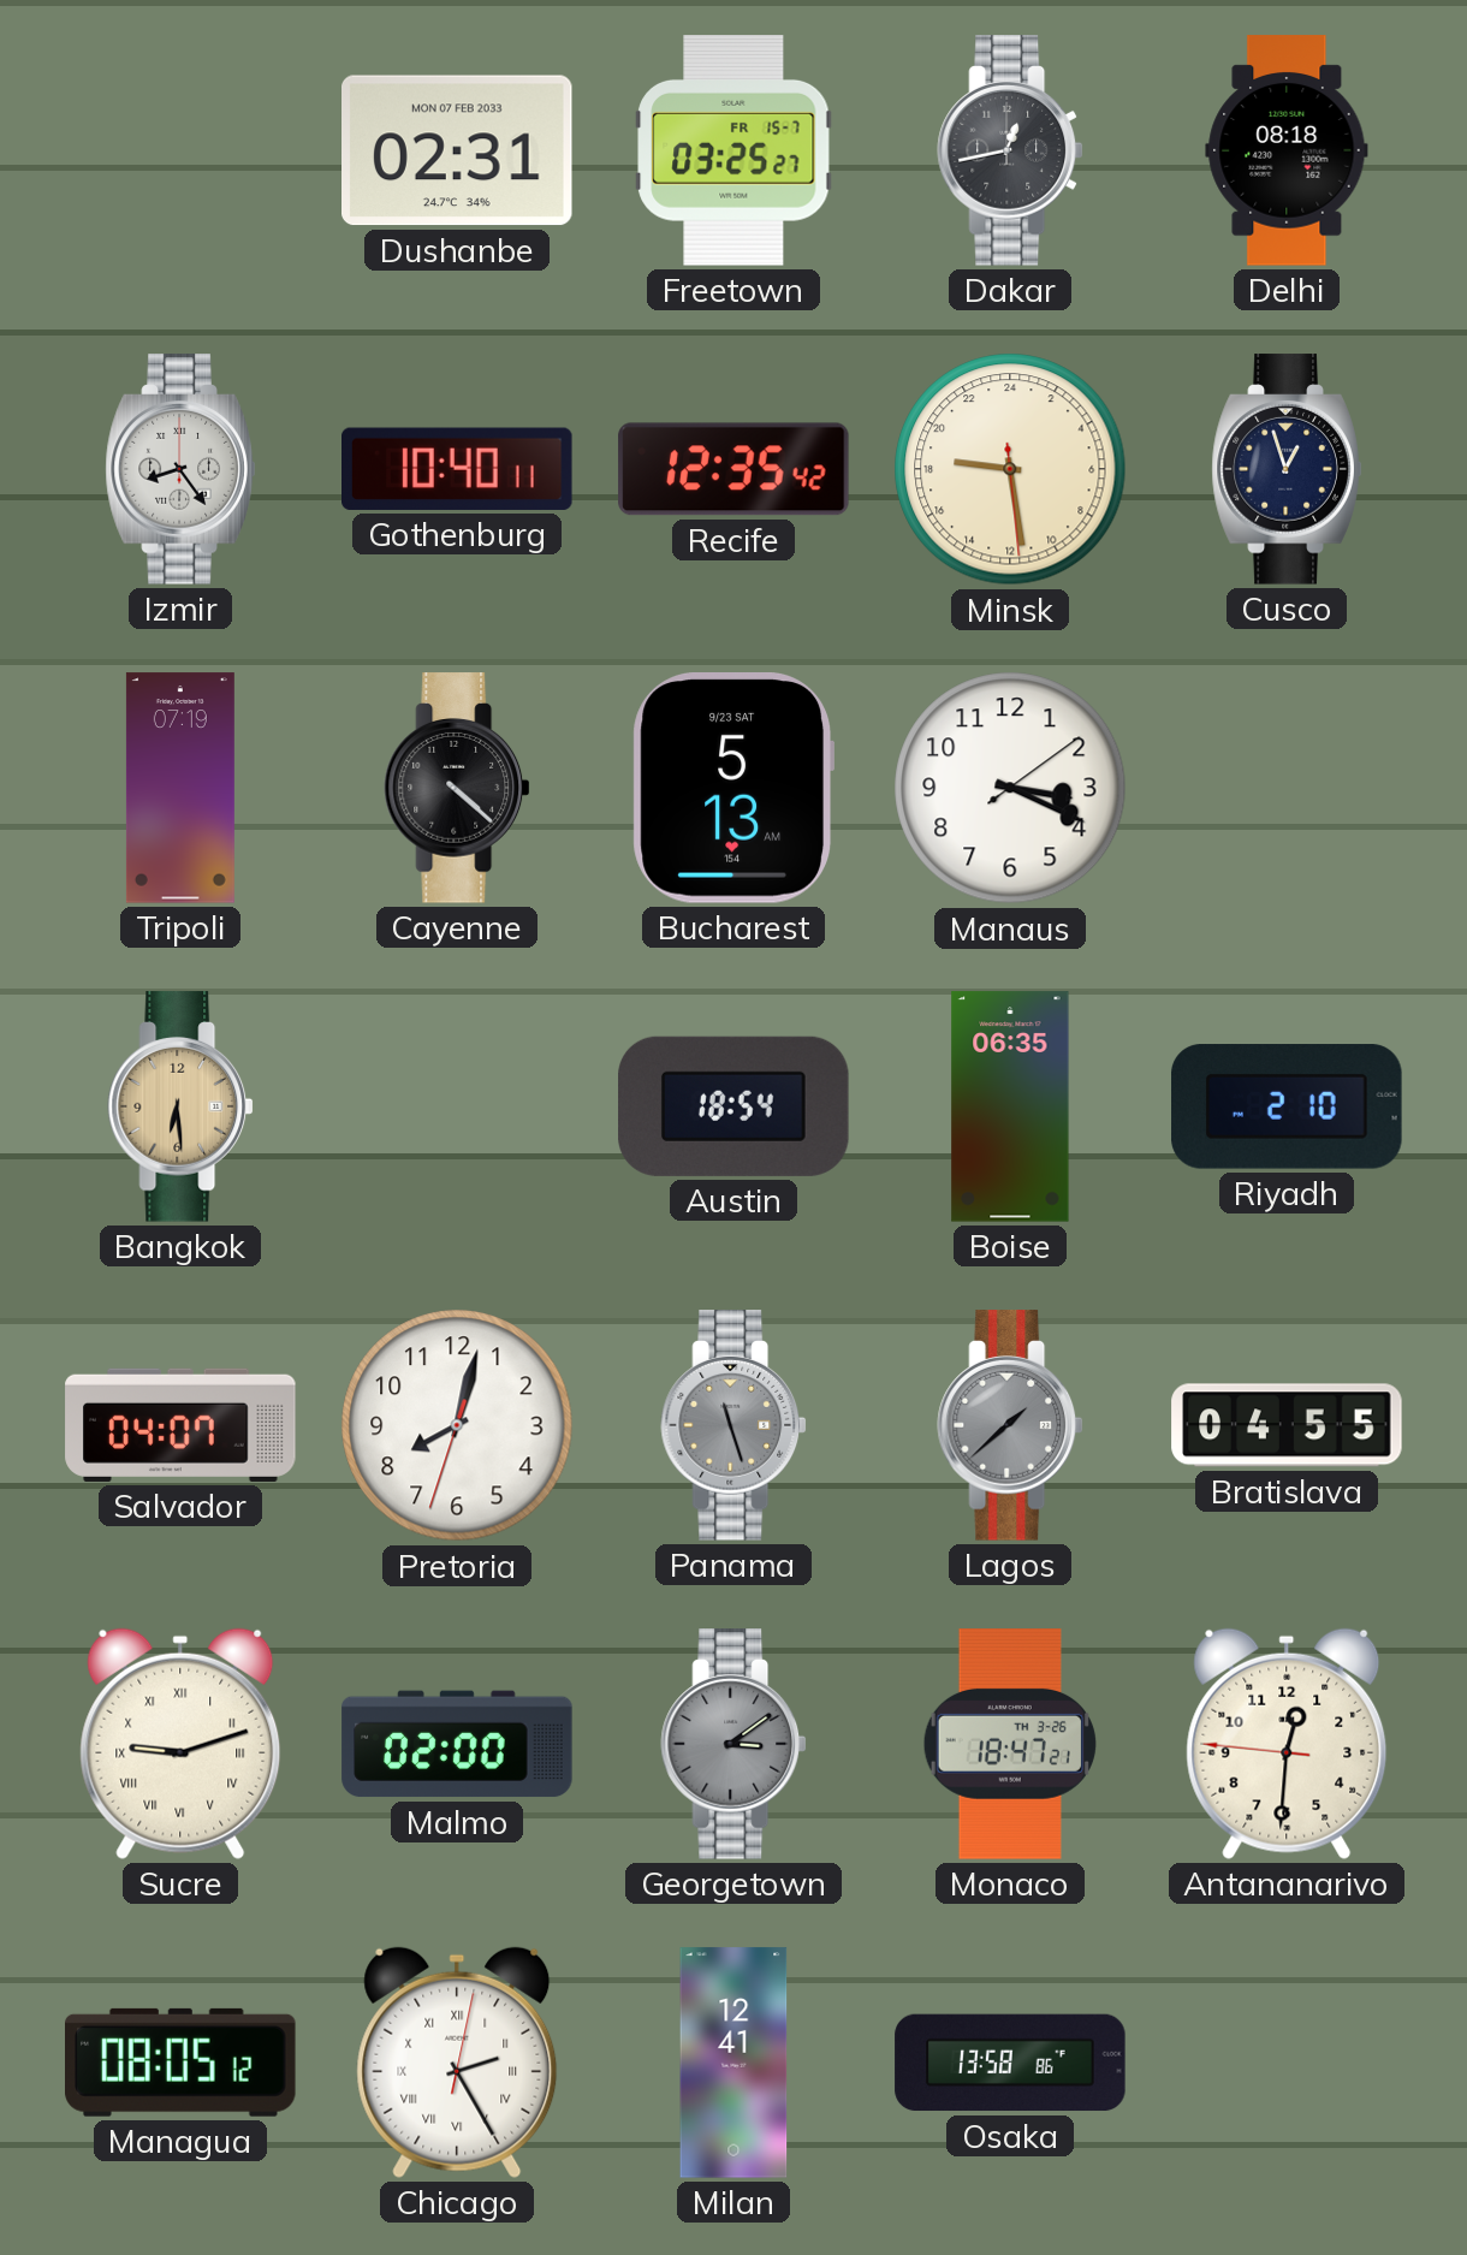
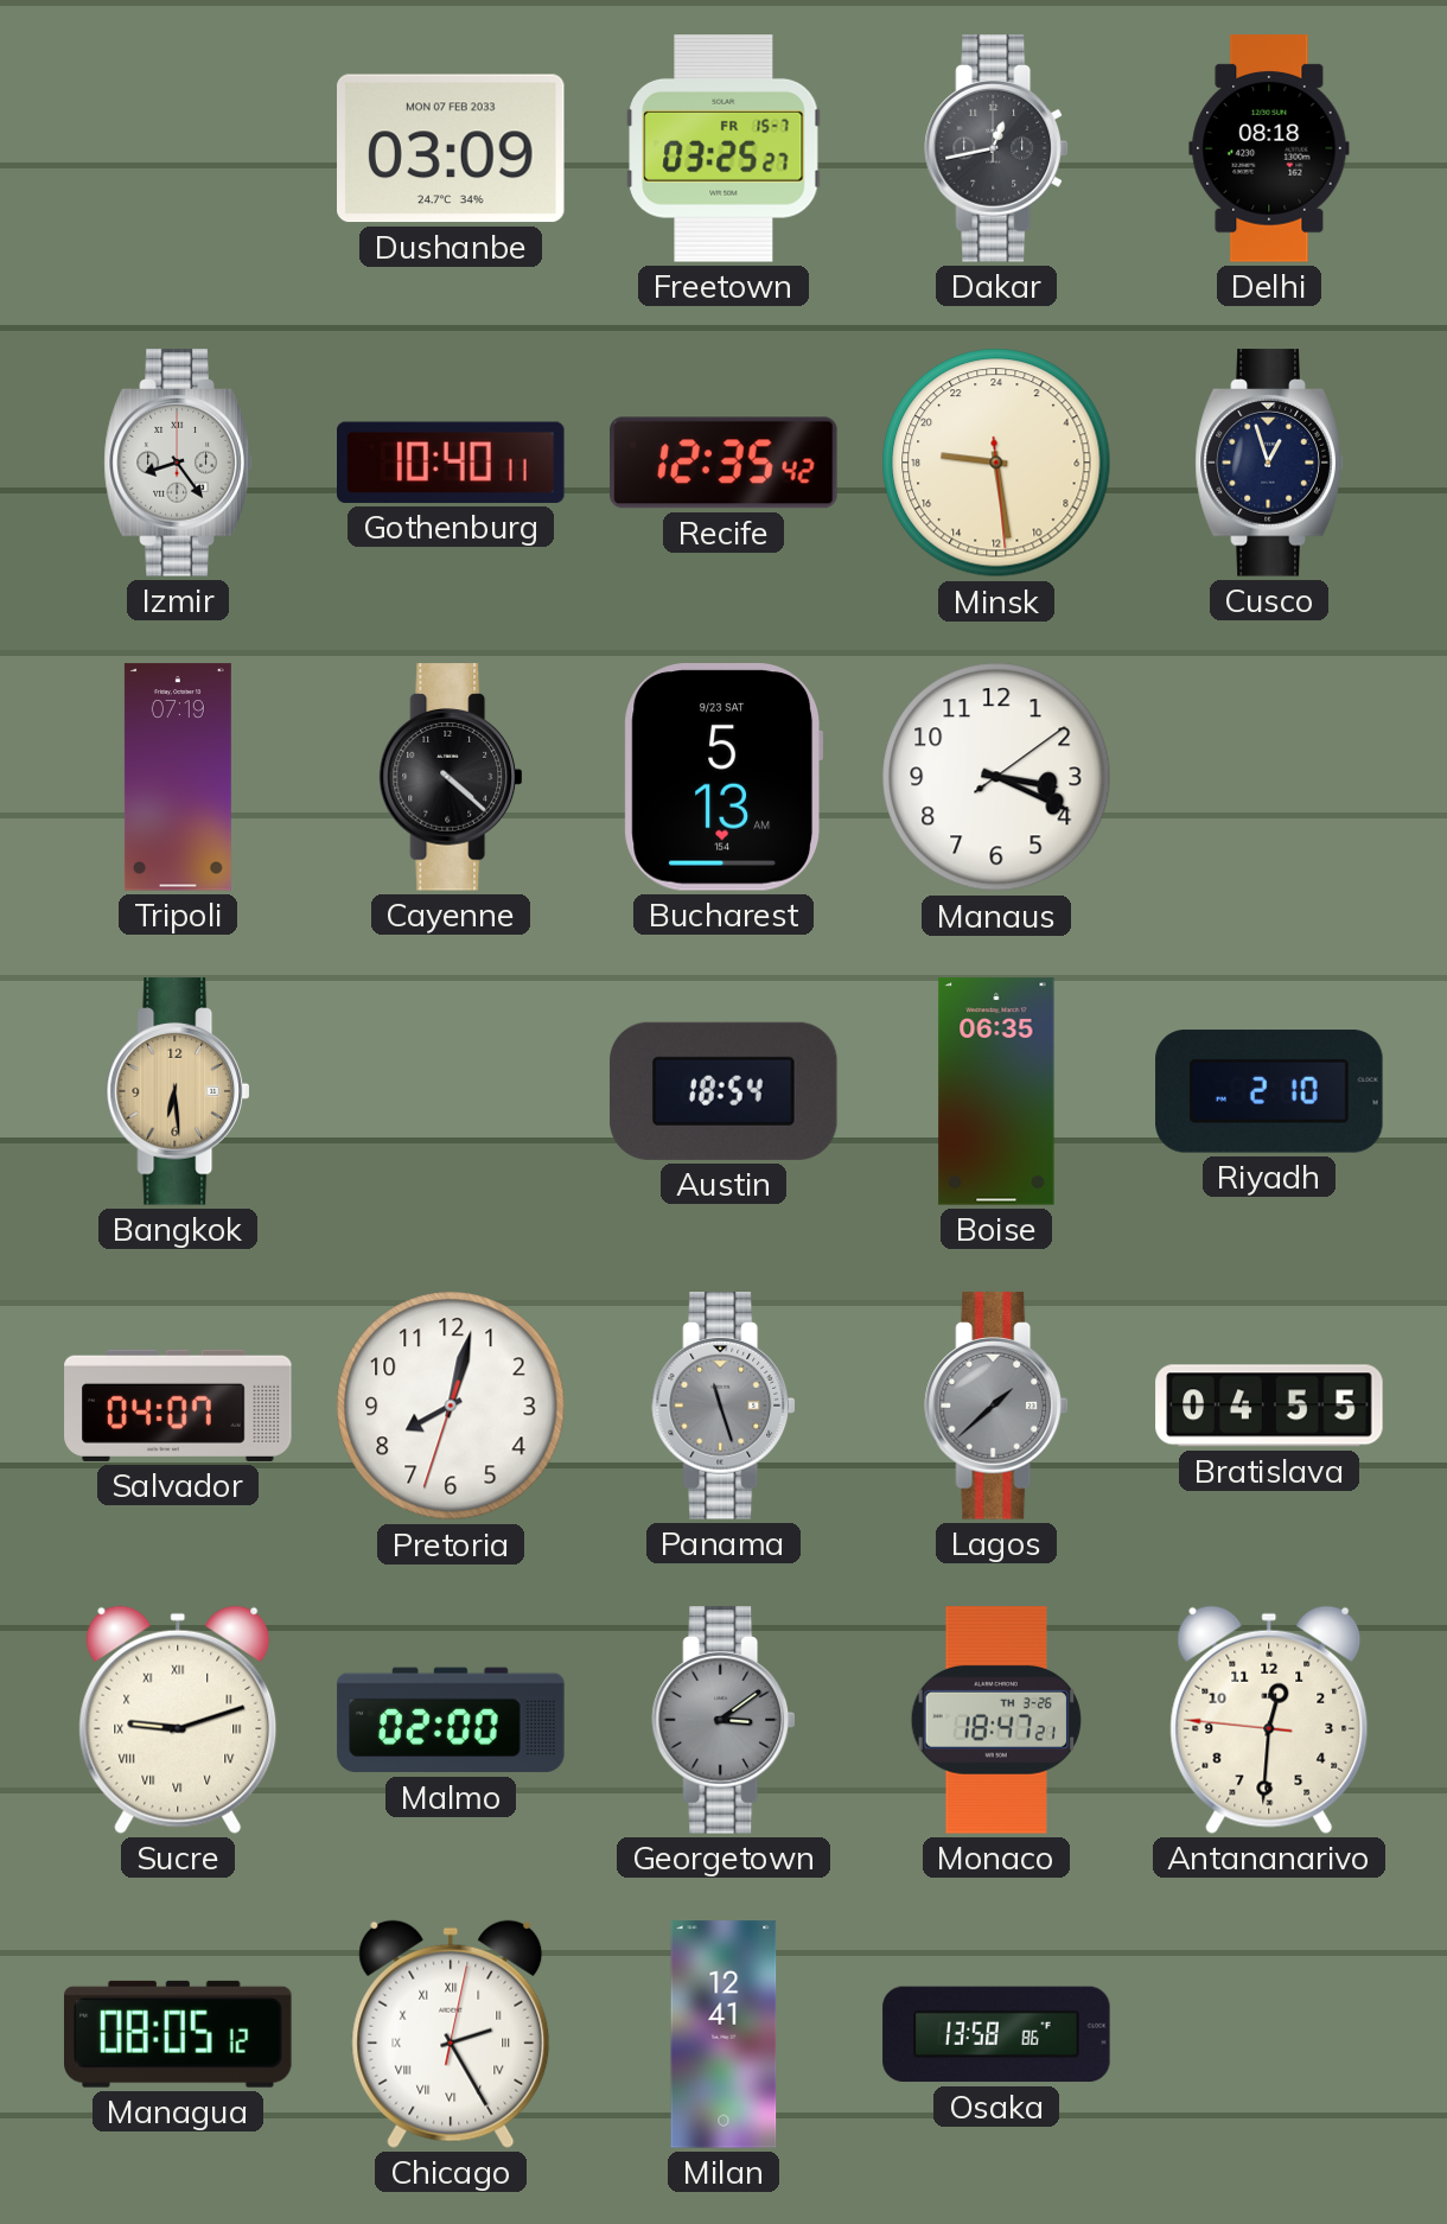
Dushanbe: 02:31 -> 03:09
